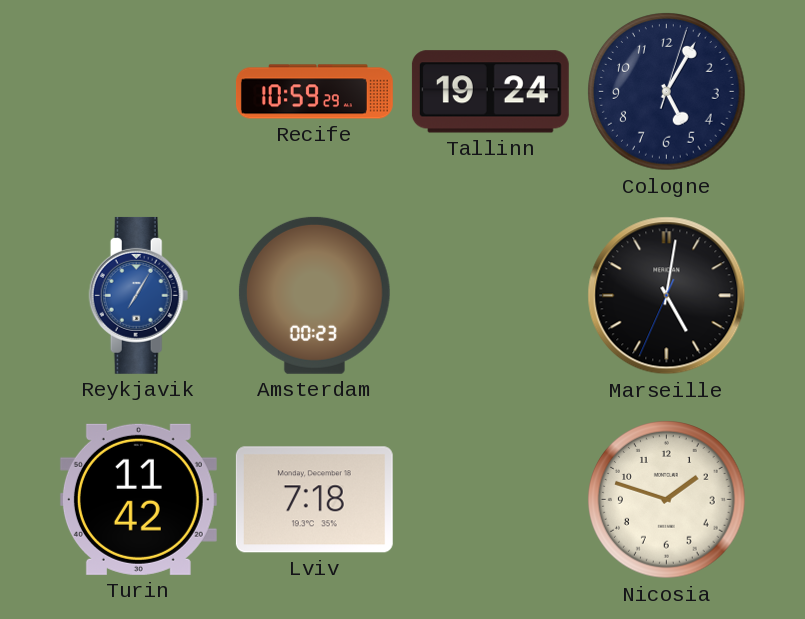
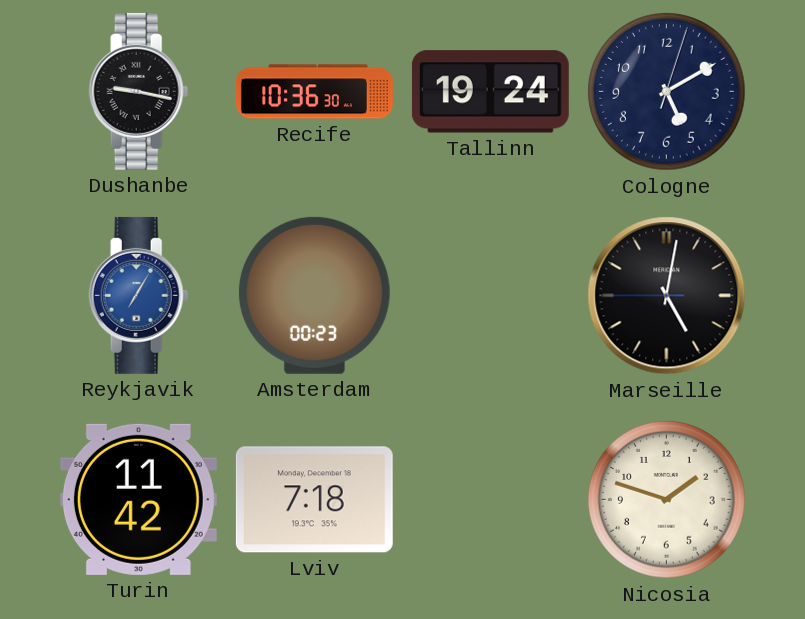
Dushanbe: none -> 9:17
Recife: 10:59 -> 10:36
Cologne: 5:05 -> 5:10
Marseille: 5:01:34 -> 5:01:45
